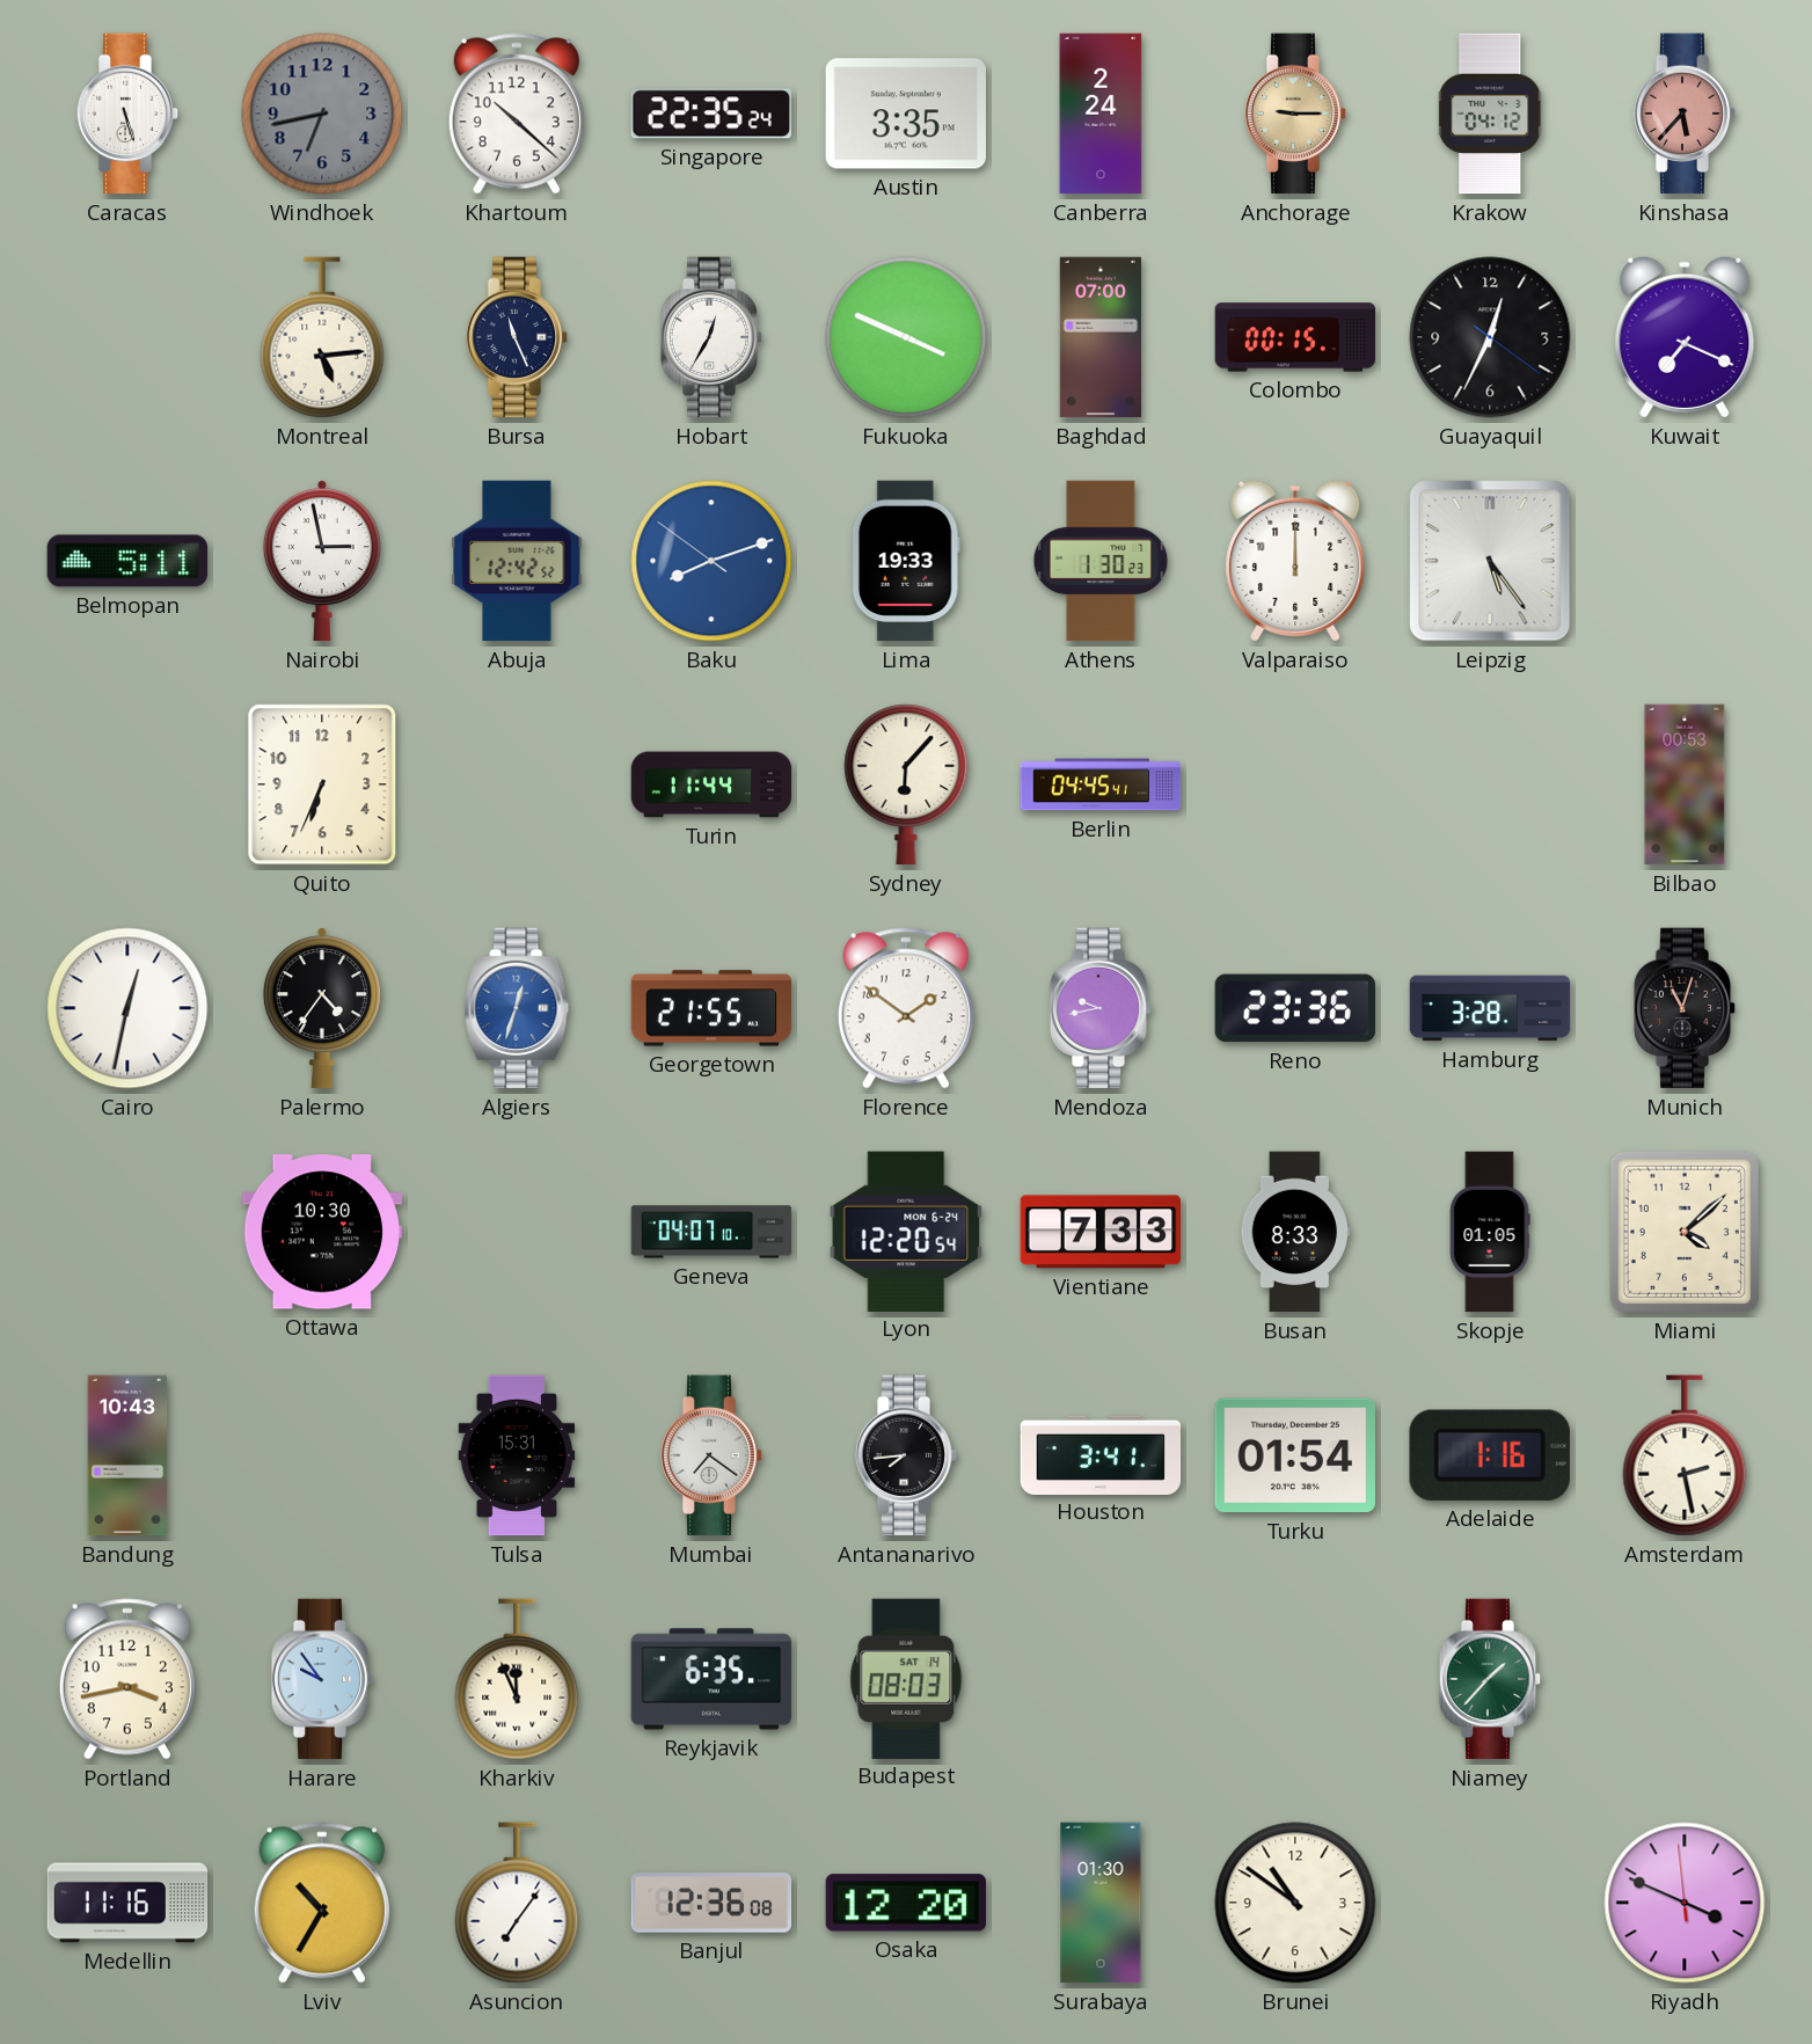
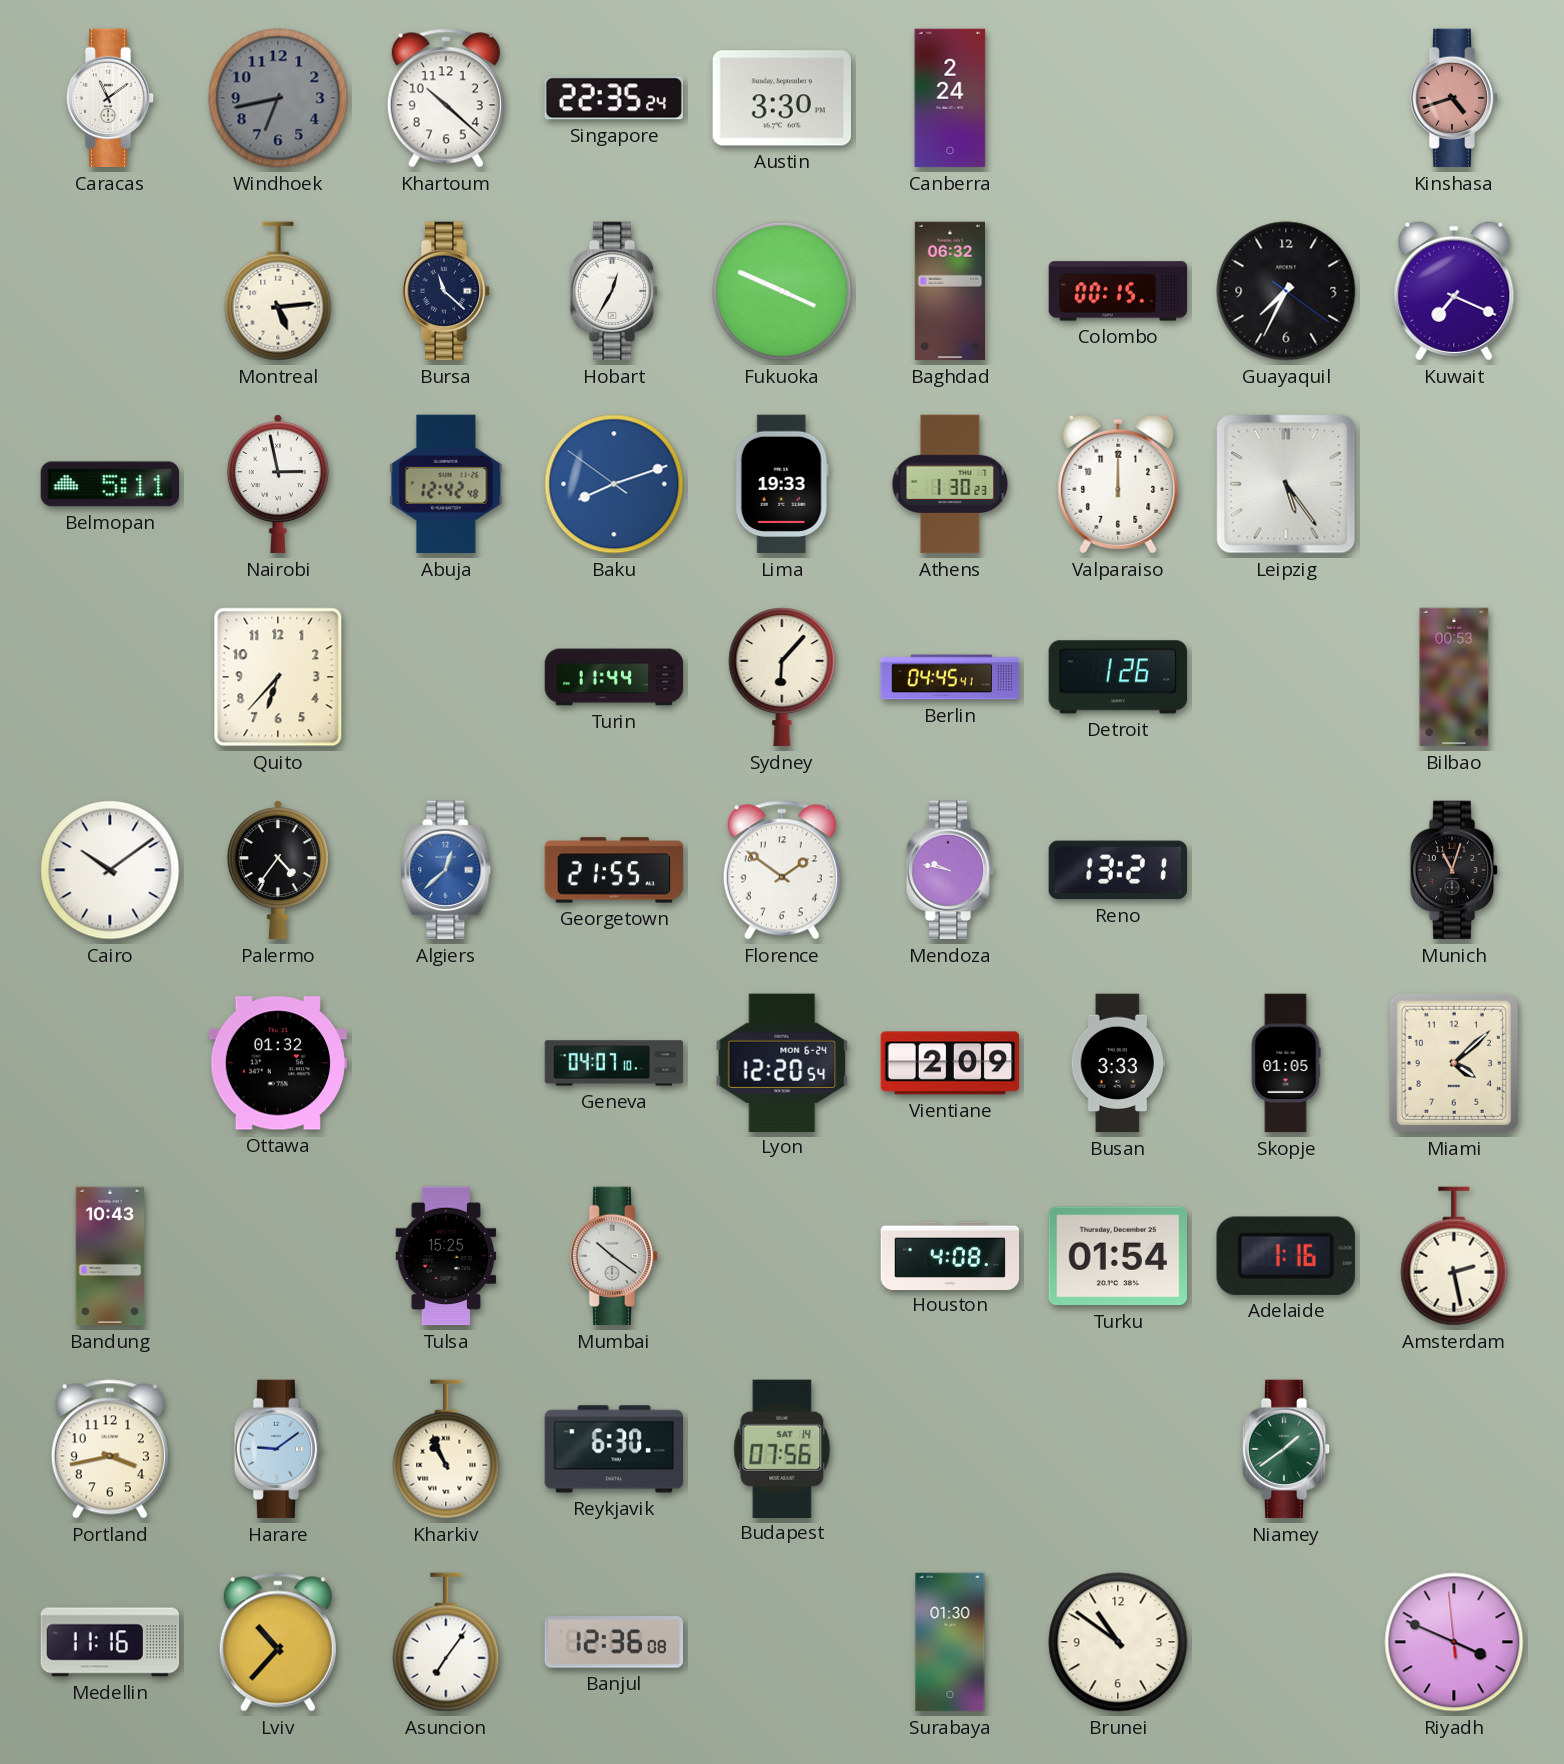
Caracas: 5:27 -> 11:09
Austin: 3:35 -> 3:30
Anchorage: 9:15 -> none
Krakow: 04:12 -> none
Kinshasa: 5:37 -> 4:42
Bursa: 11:26 -> 11:22
Baghdad: 07:00 -> 06:32
Guayaquil: 12:34 -> 7:34
Abuja: 12:42:52 -> 12:42:48
Quito: 6:34 -> 6:37
Detroit: none -> 1:26
Cairo: 12:32 -> 10:09
Algiers: 12:33 -> 12:38
Mendoza: 9:43 -> 9:47
Reno: 23:36 -> 13:21
Hamburg: 3:28 -> none
Ottawa: 10:30 -> 01:32
Vientiane: 7:33 -> 2:09
Busan: 8:33 -> 3:33
Tulsa: 15:31 -> 15:25
Mumbai: 7:21 -> 10:21
Antananarivo: 7:44 -> none
Houston: 3:41 -> 4:08
Harare: 9:54 -> 9:09
Kharkiv: 11:56 -> 10:56
Reykjavik: 6:35 -> 6:30
Budapest: 08:03 -> 07:56
Niamey: 1:37 -> 1:39
Lviv: 10:35 -> 10:37
Osaka: 12:20 -> none
